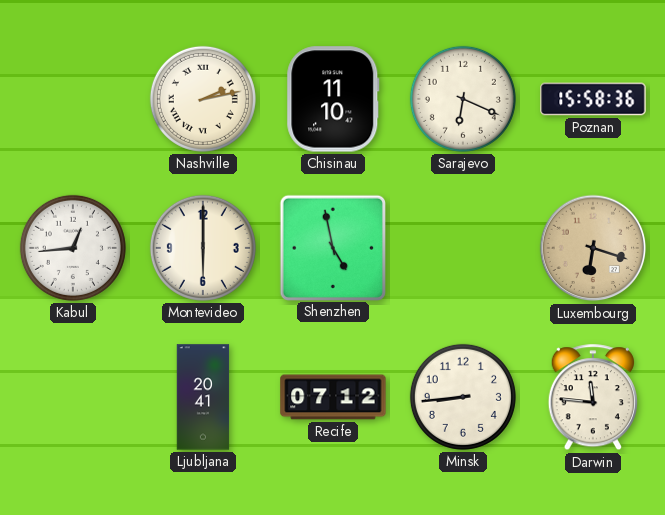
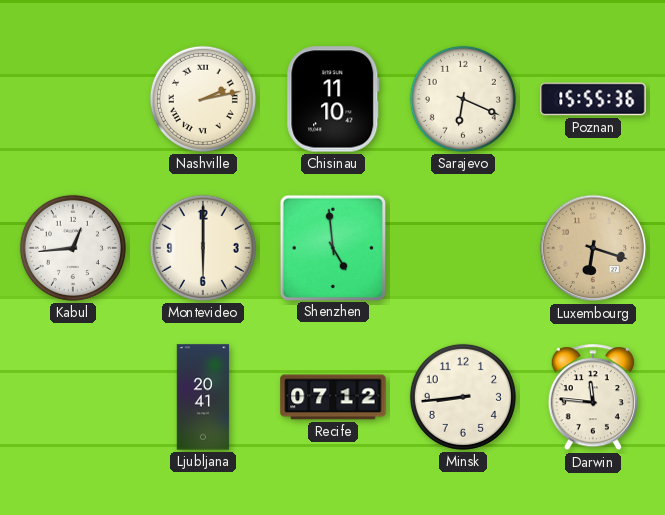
Poznan: 15:58 -> 15:55
Shenzhen: 4:58 -> 4:59
